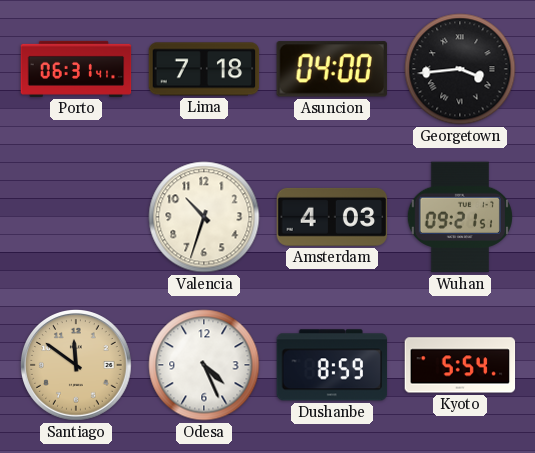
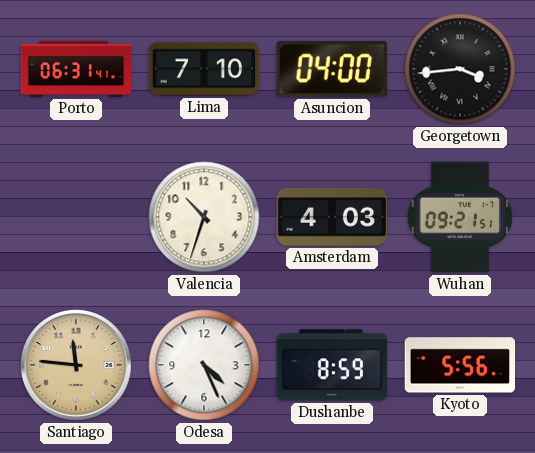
Lima: 7:18 -> 7:10
Santiago: 11:51 -> 11:46
Kyoto: 5:54 -> 5:56
